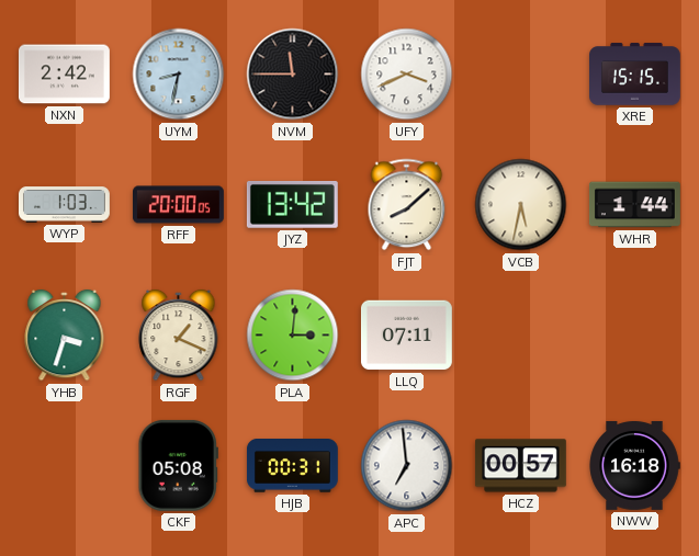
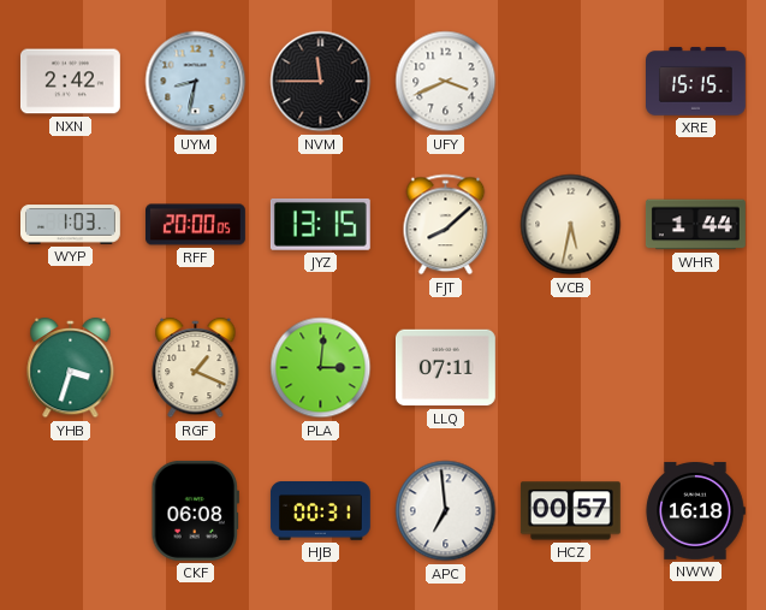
JYZ: 13:42 -> 13:15
CKF: 05:08 -> 06:08
